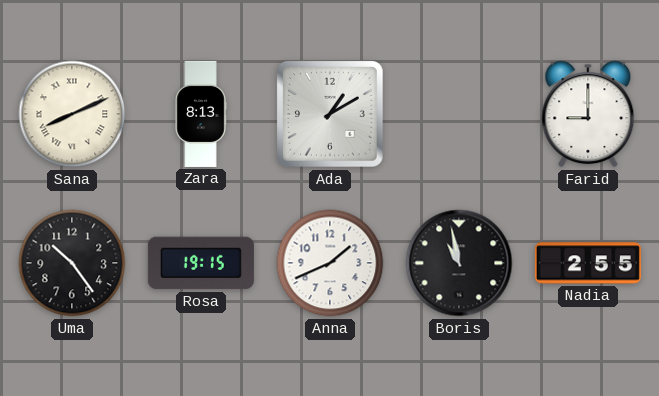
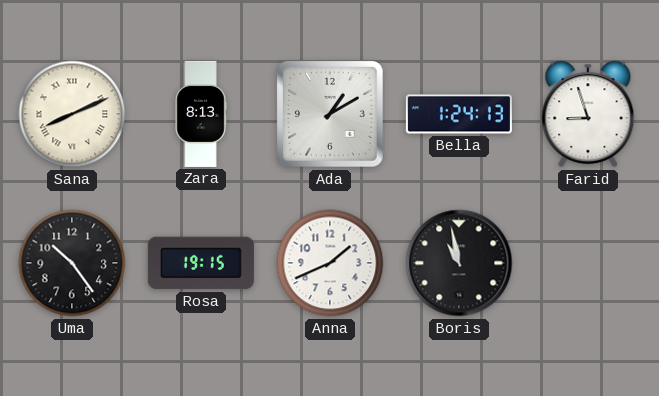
Bella: none -> 1:24
Farid: 9:00 -> 8:57
Nadia: 2:55 -> none
